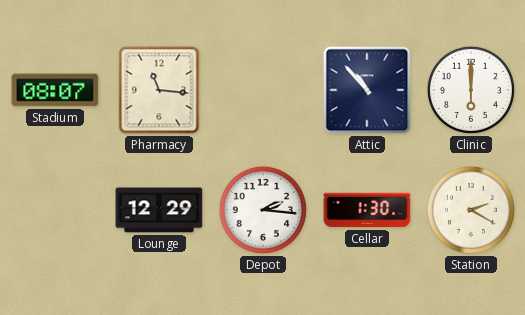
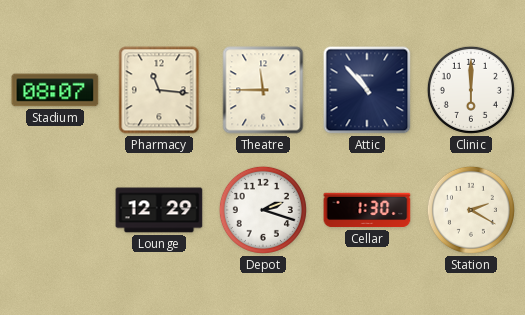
Theatre: none -> 11:45
Depot: 2:16 -> 2:18
